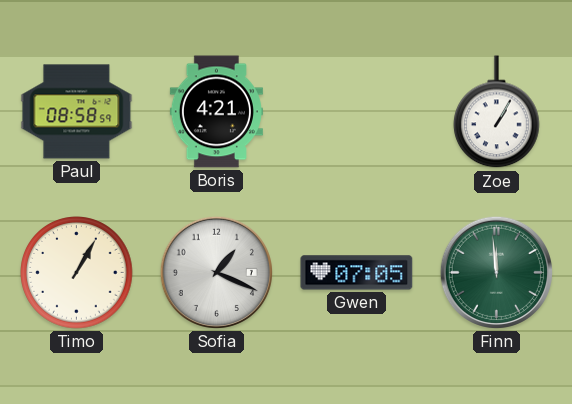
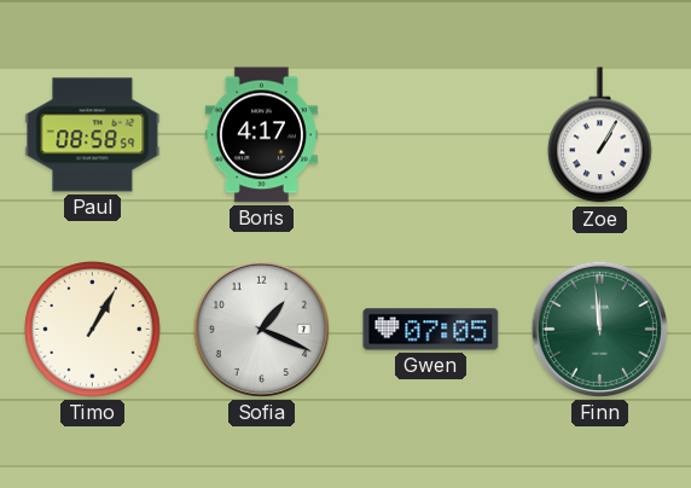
Boris: 4:21 -> 4:17
